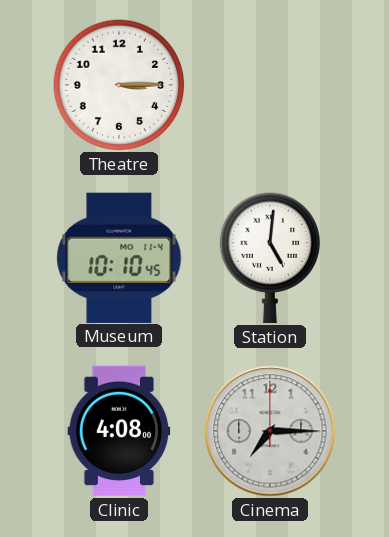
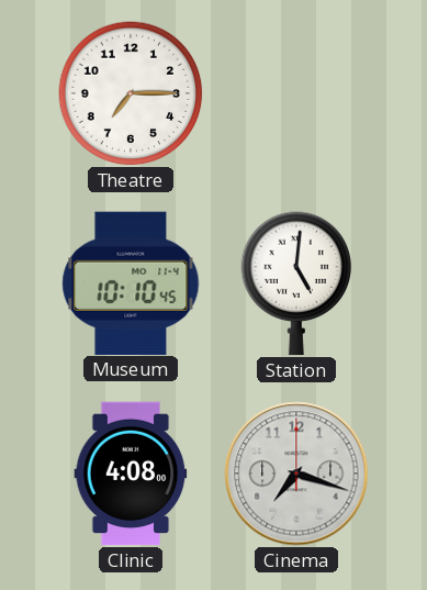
Theatre: 3:15 -> 7:15
Cinema: 7:15 -> 7:18
